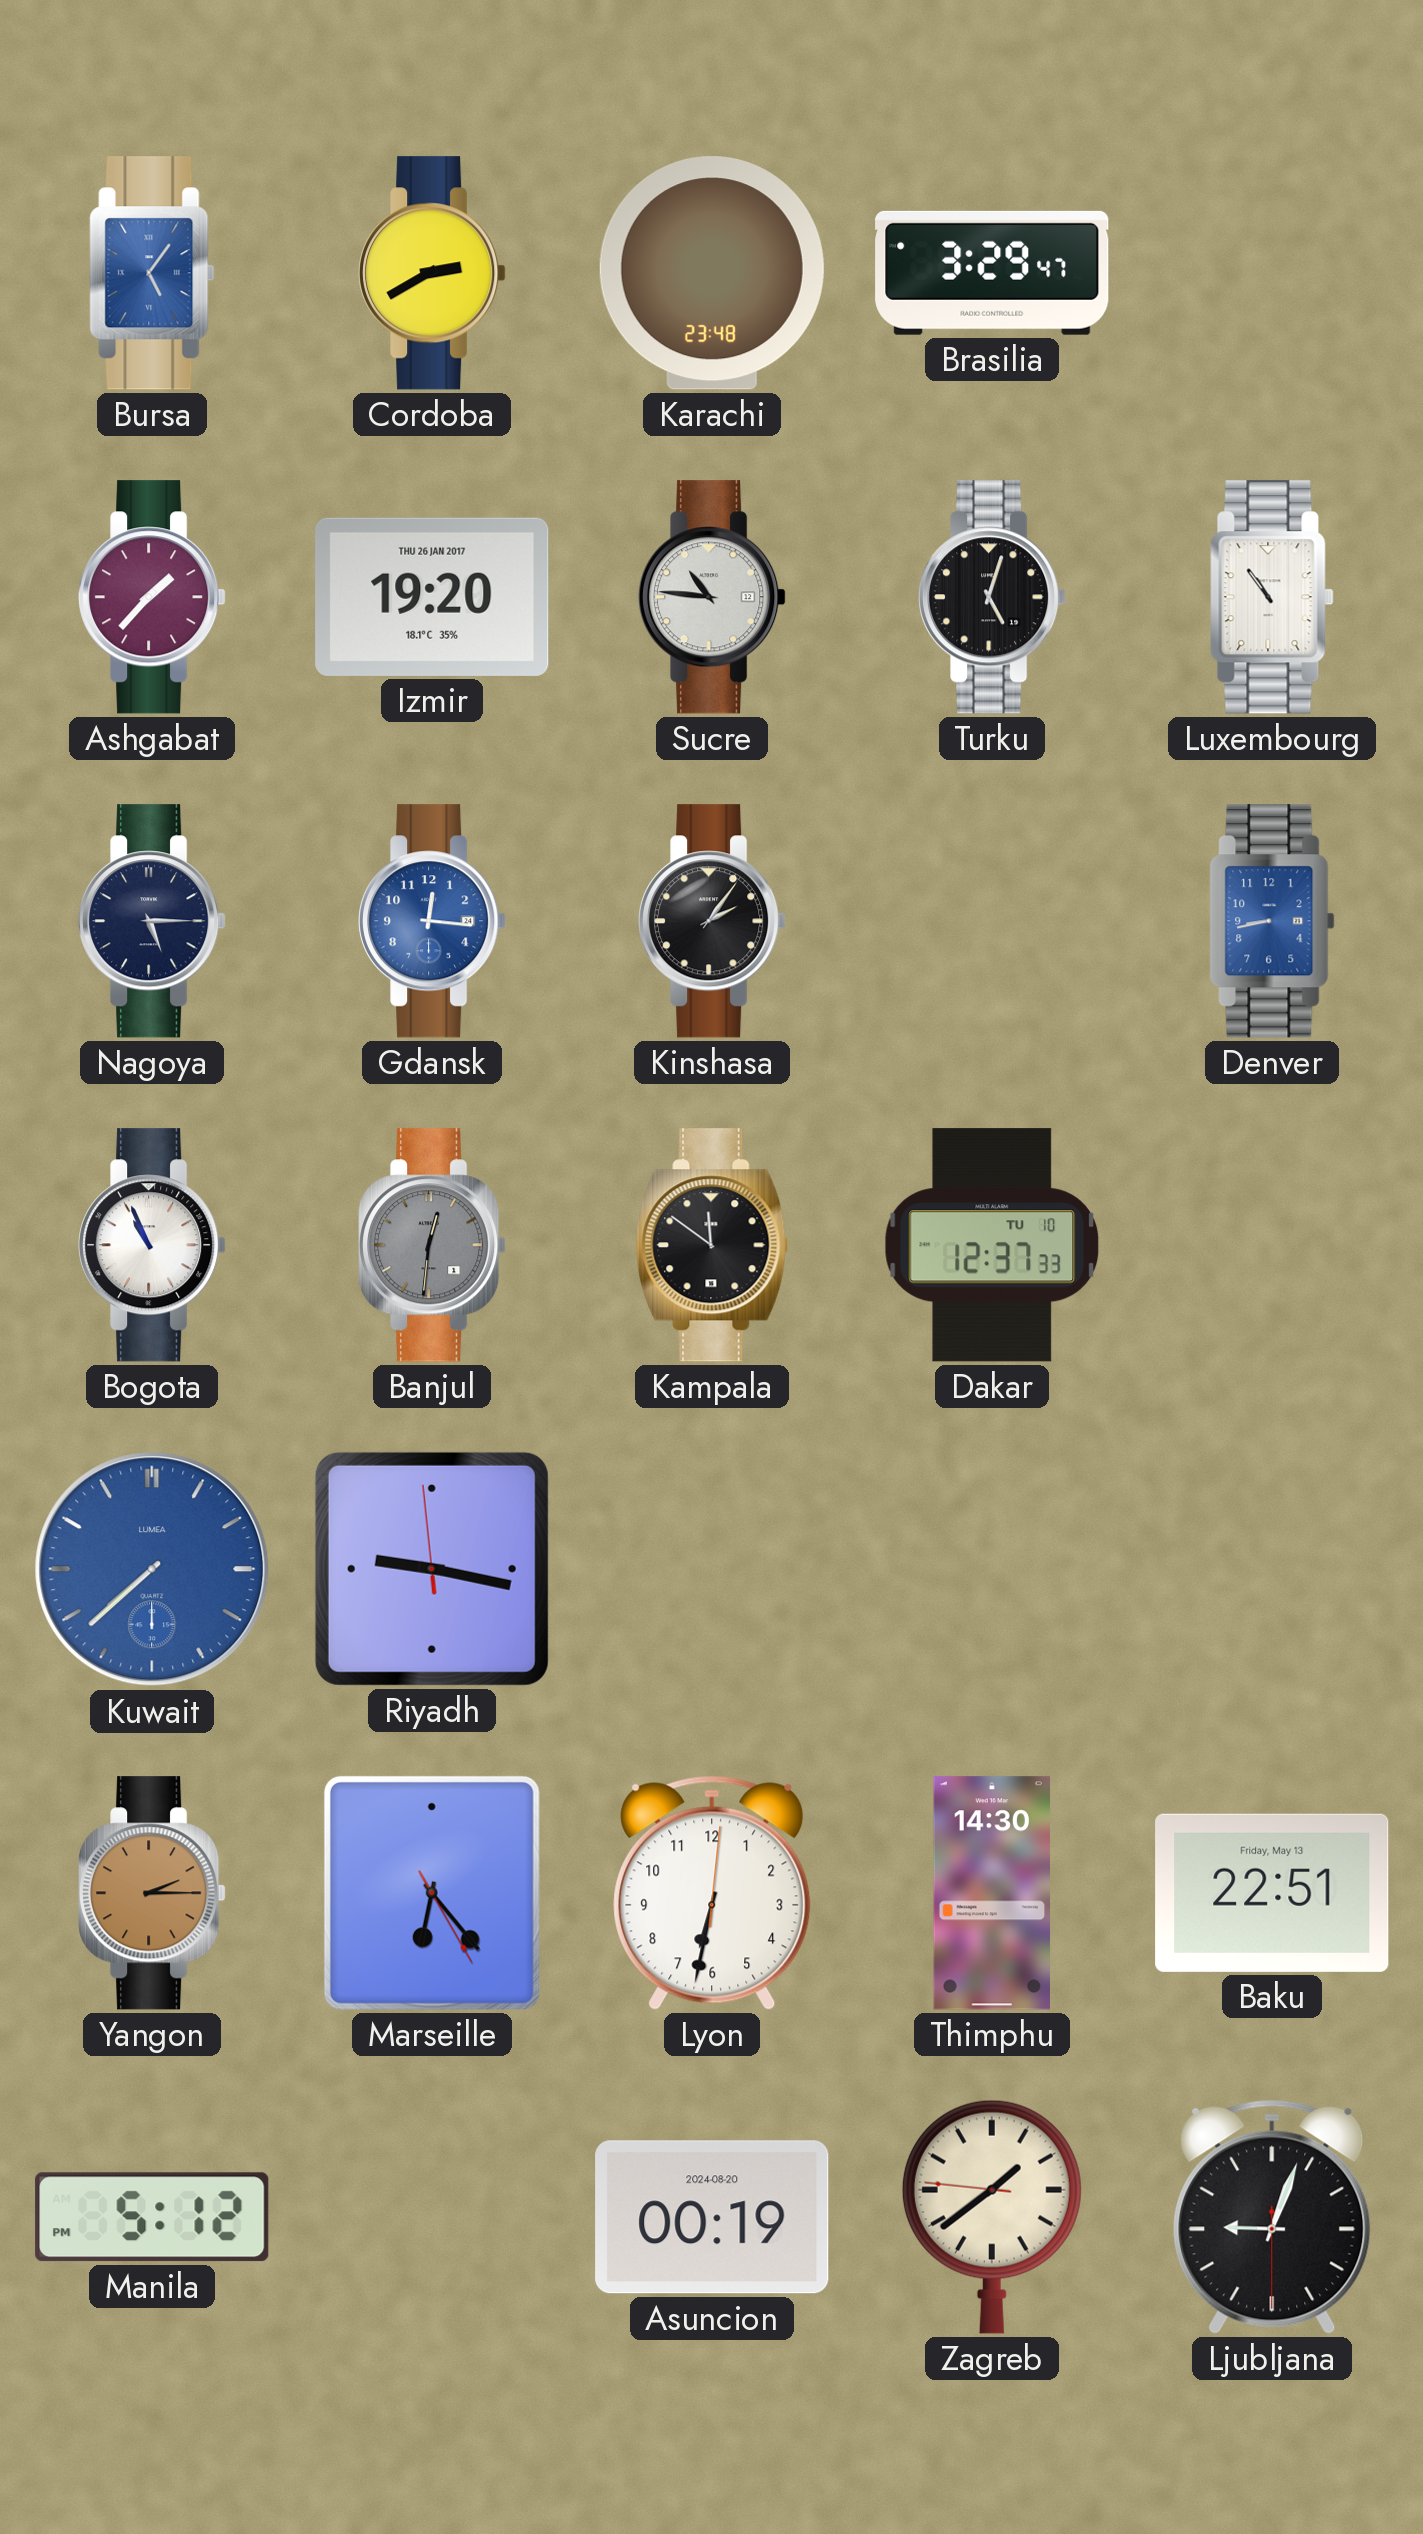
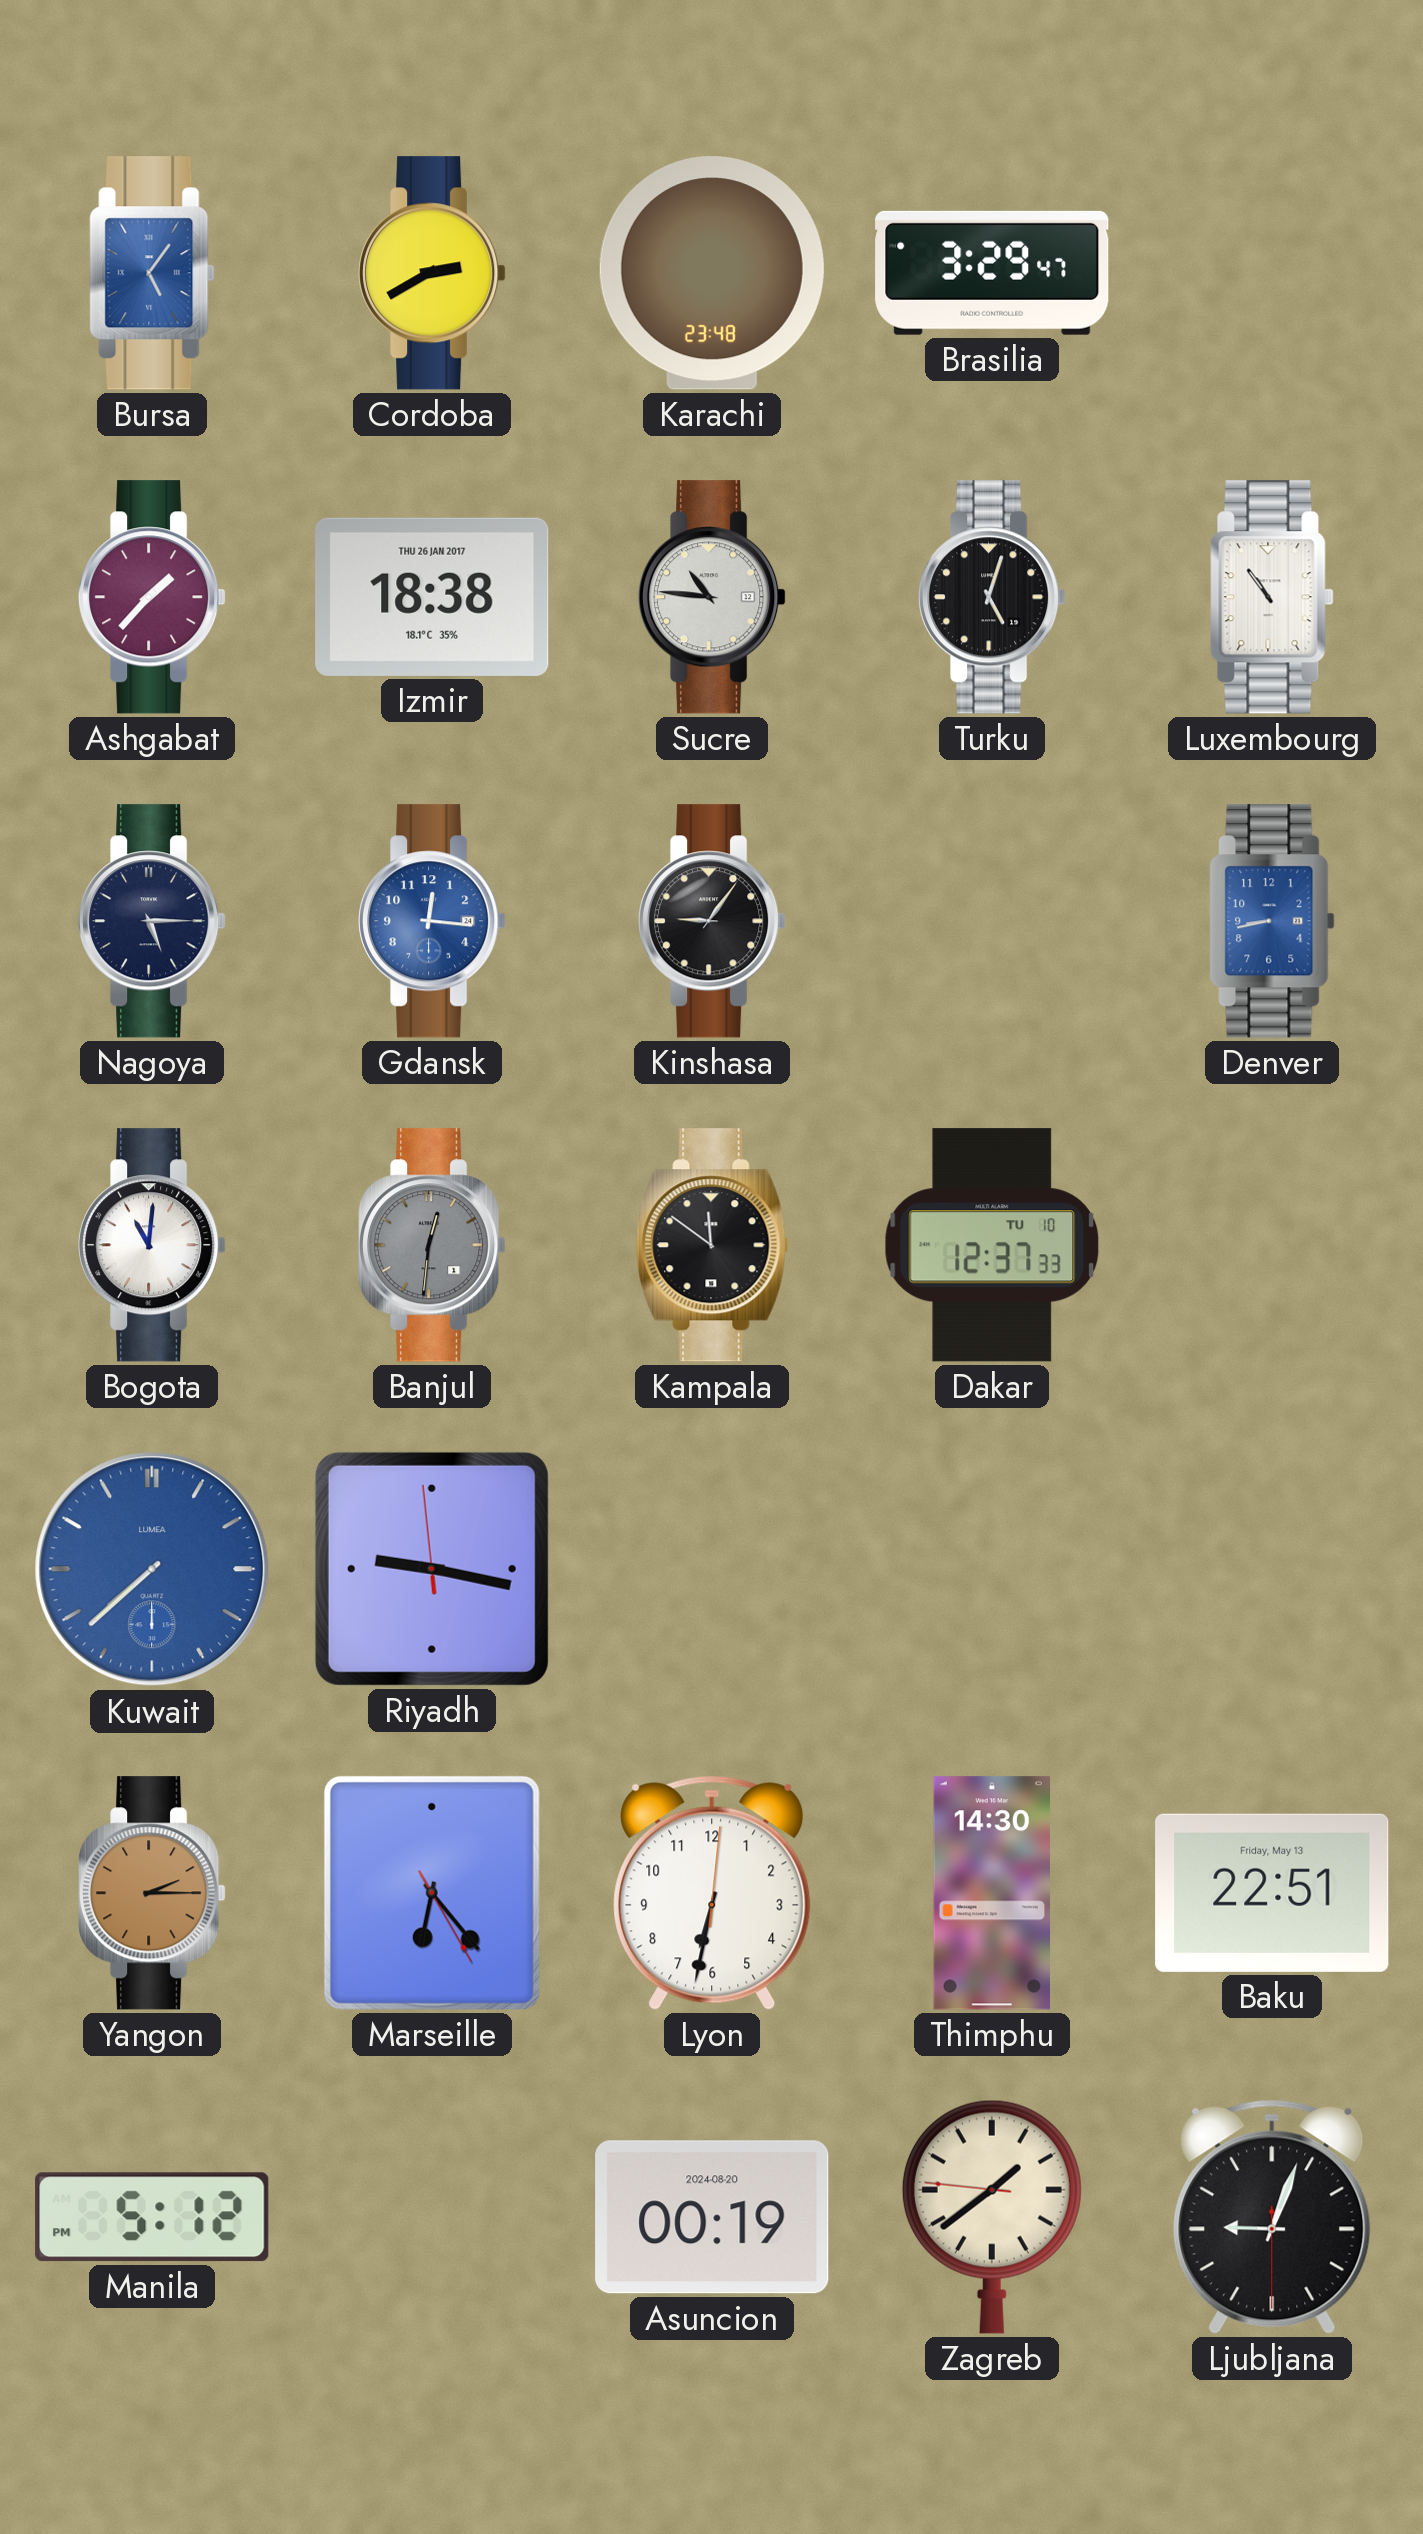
Izmir: 19:20 -> 18:38
Kinshasa: 2:06 -> 9:06
Bogota: 10:56 -> 11:01
